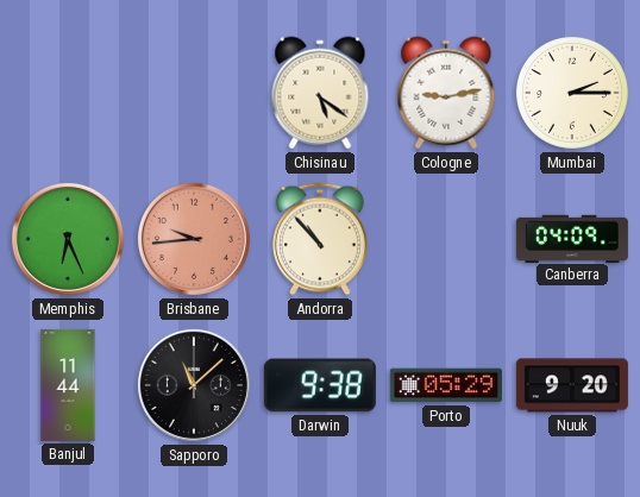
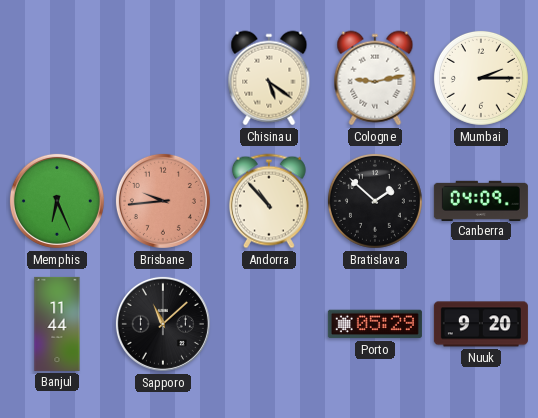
Bratislava: none -> 1:52
Darwin: 9:38 -> none
